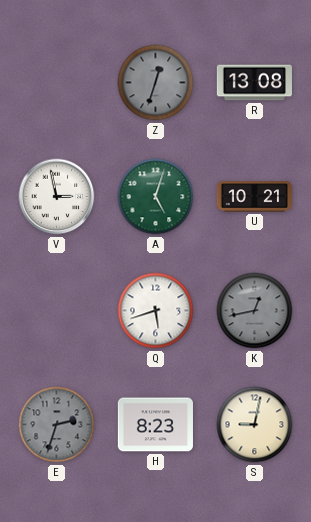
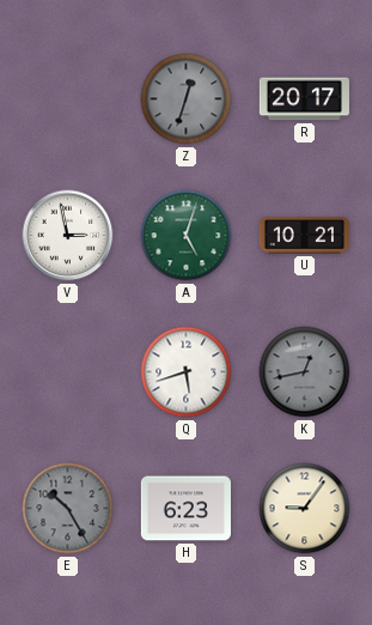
R: 13:08 -> 20:17
E: 2:33 -> 10:25
H: 8:23 -> 6:23
S: 9:02 -> 9:06
